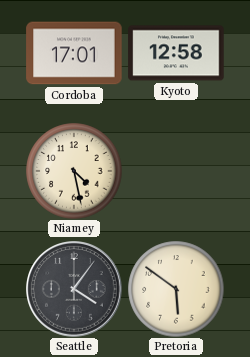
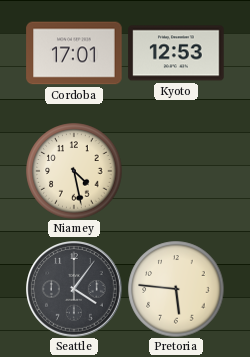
Kyoto: 12:58 -> 12:53
Pretoria: 5:51 -> 5:46
